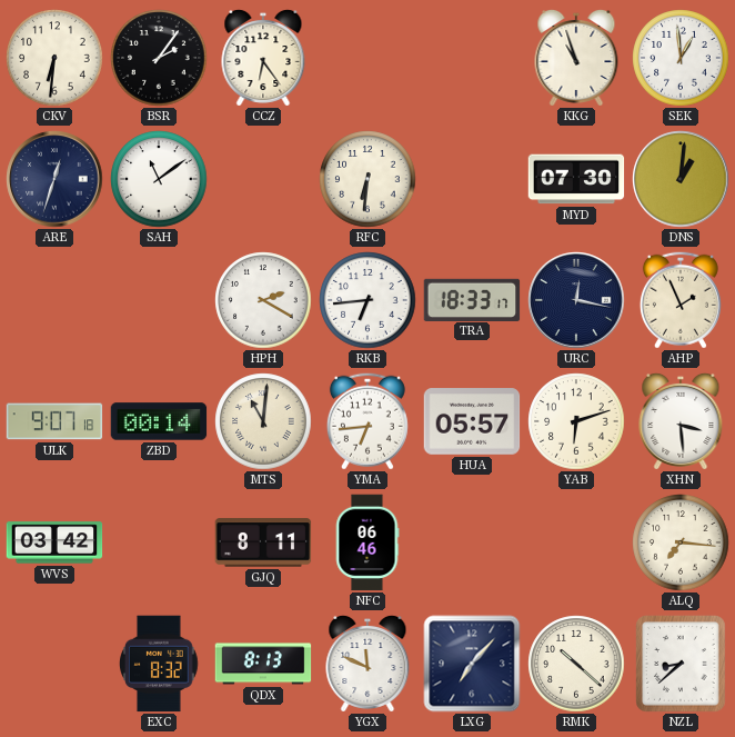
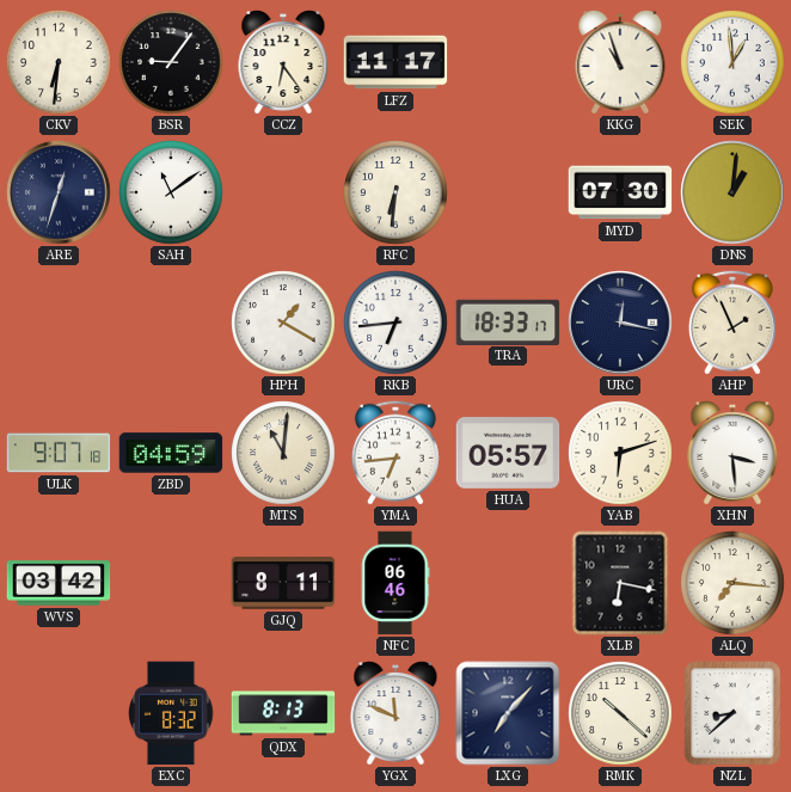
BSR: 2:06 -> 9:06
LFZ: none -> 11:17
HPH: 2:20 -> 1:20
ZBD: 00:14 -> 04:59
XLB: none -> 6:17
